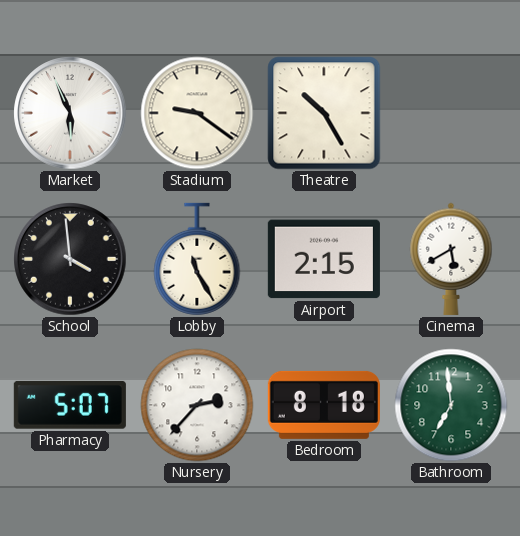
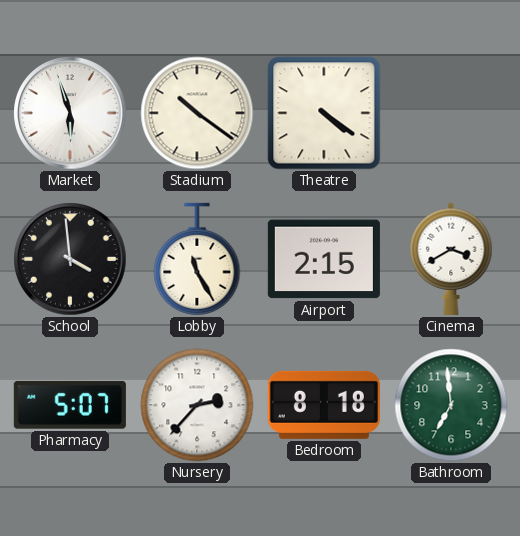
Market: 5:56 -> 5:57
Stadium: 9:21 -> 10:21
Theatre: 10:25 -> 4:21
Cinema: 5:40 -> 3:40
